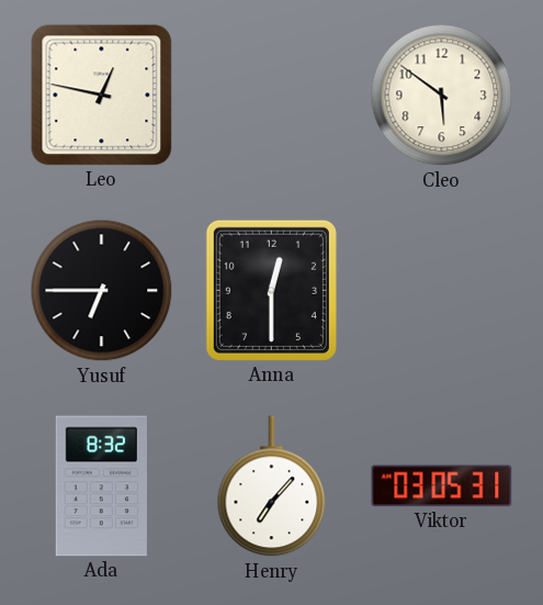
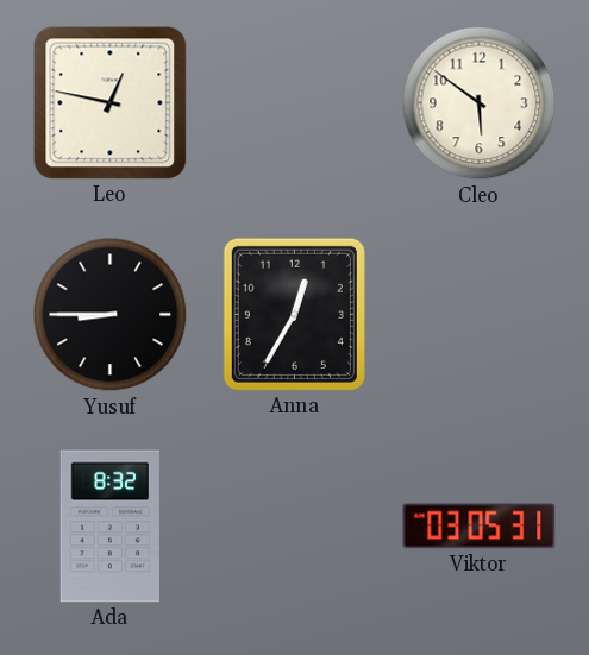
Yusuf: 6:45 -> 8:45
Anna: 12:30 -> 12:35
Henry: 7:07 -> none
